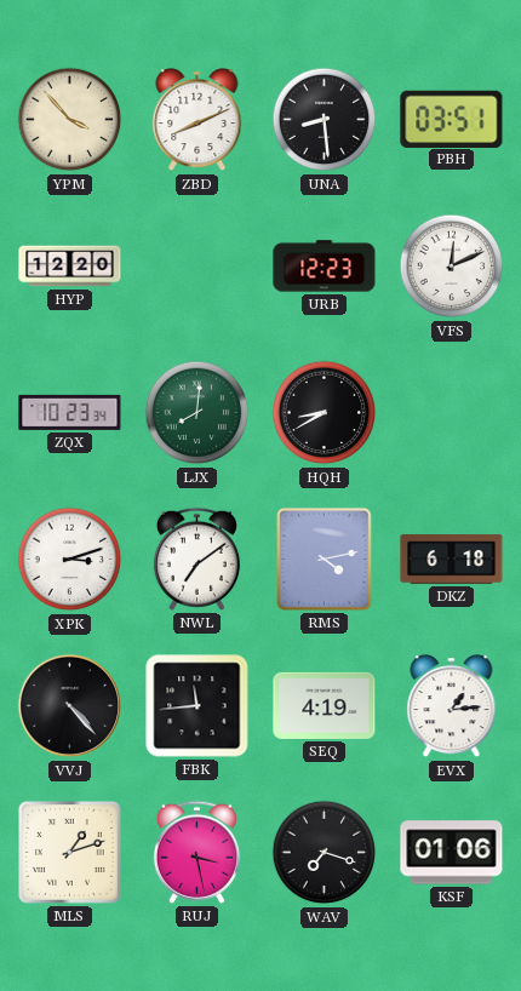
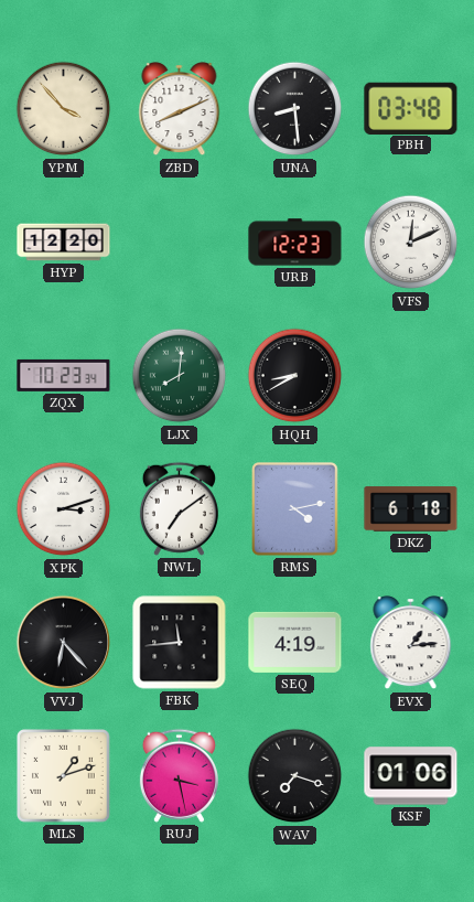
PBH: 03:51 -> 03:48
VVJ: 4:23 -> 6:23
